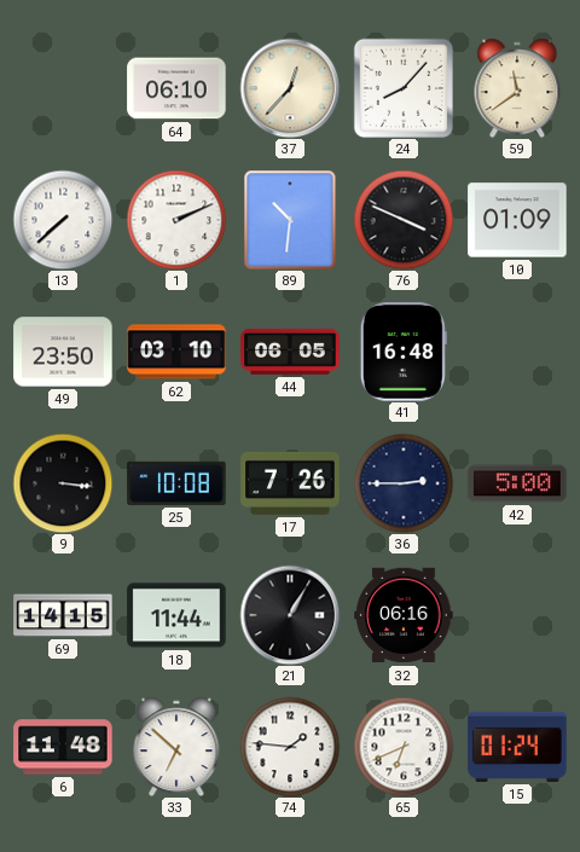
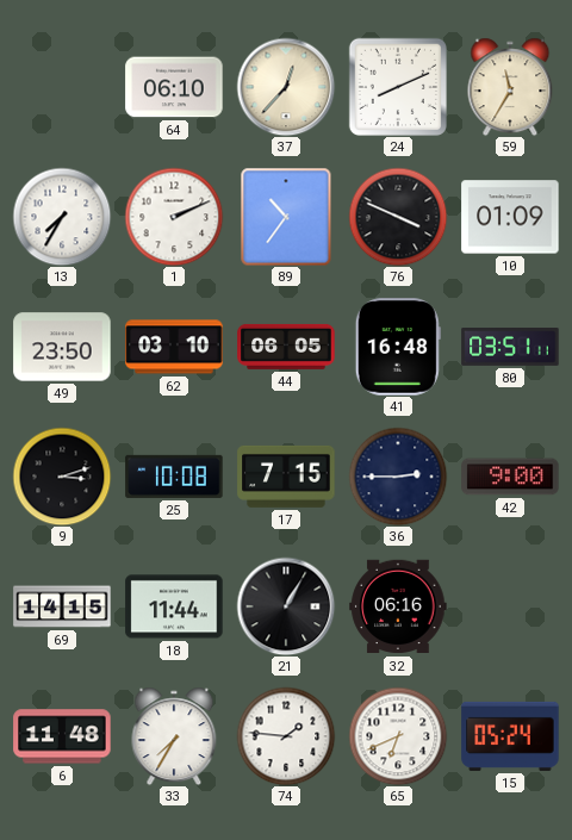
24: 8:07 -> 8:11
59: 11:39 -> 11:35
13: 7:38 -> 7:35
89: 10:31 -> 10:36
80: none -> 03:51
9: 3:16 -> 3:12
17: 7:26 -> 7:15
42: 5:00 -> 9:00
33: 6:52 -> 7:35
15: 01:24 -> 05:24
